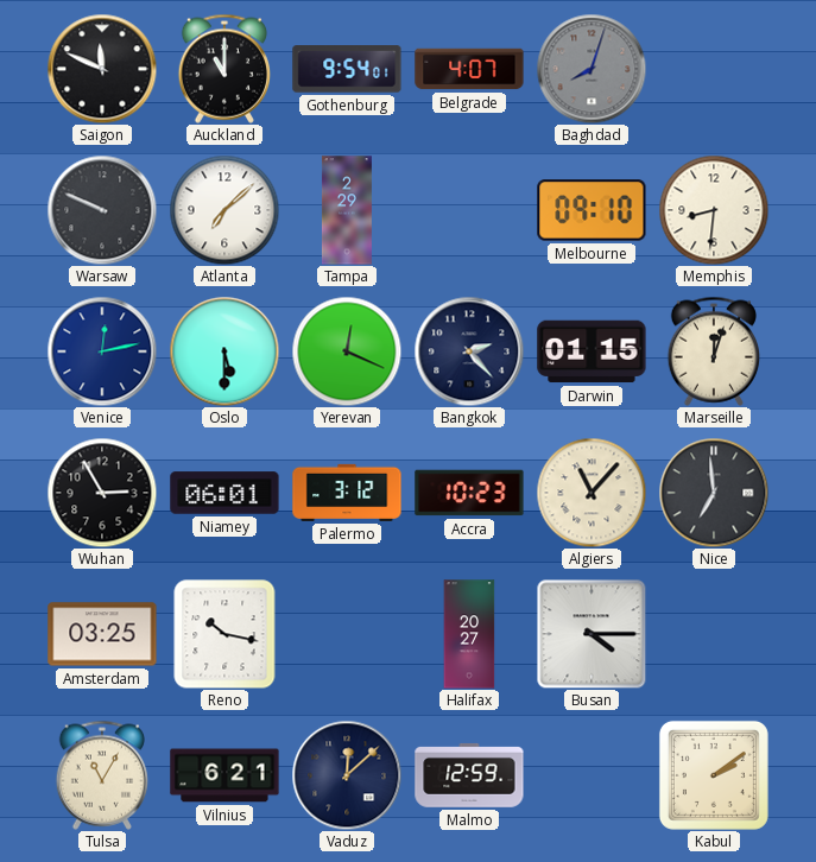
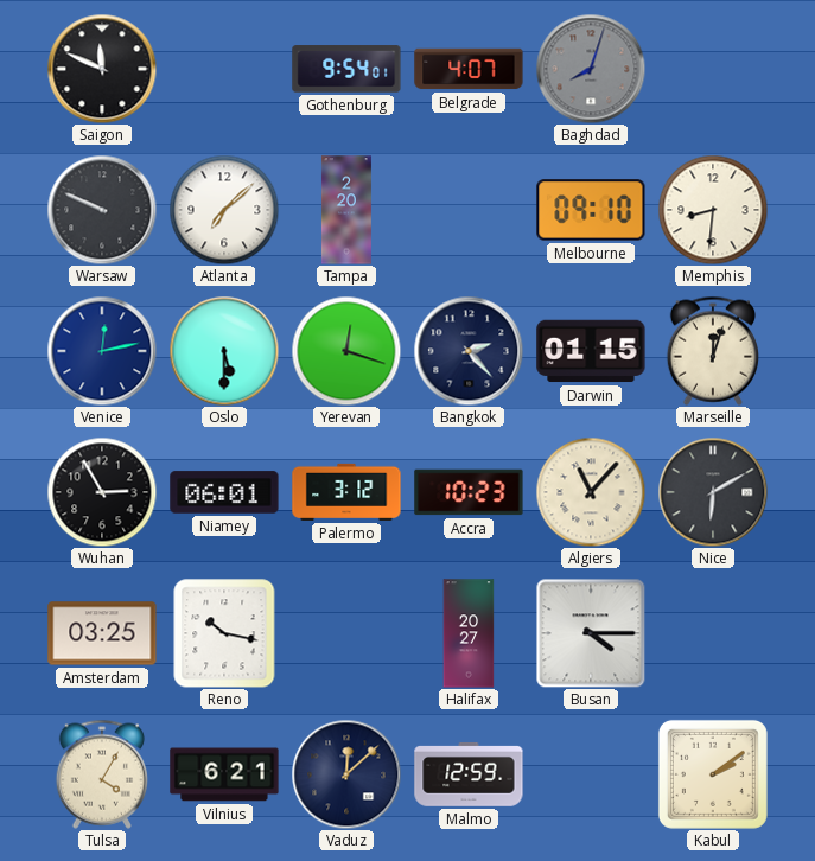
Auckland: 11:00 -> none
Tampa: 2:29 -> 2:20
Yerevan: 12:19 -> 12:18
Nice: 6:59 -> 6:10
Tulsa: 11:05 -> 4:05
